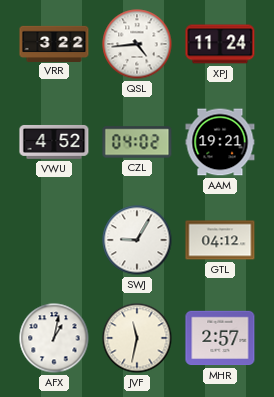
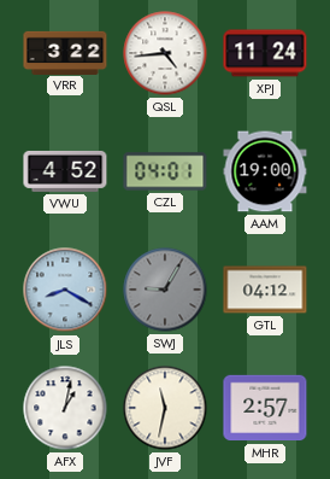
CZL: 04:02 -> 04:01
AAM: 19:21 -> 19:00
JLS: none -> 8:20
SWJ dial: white -> grey
